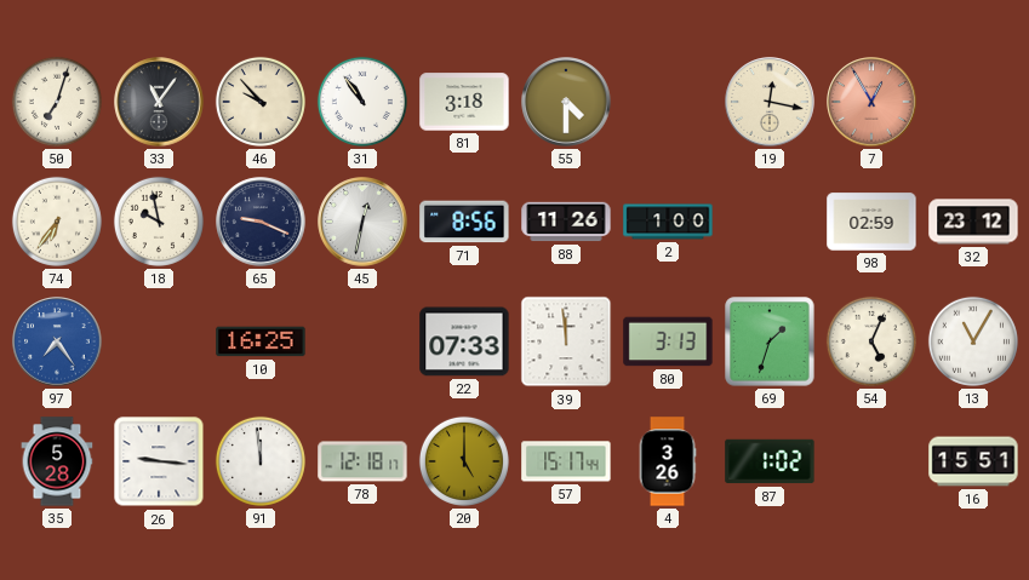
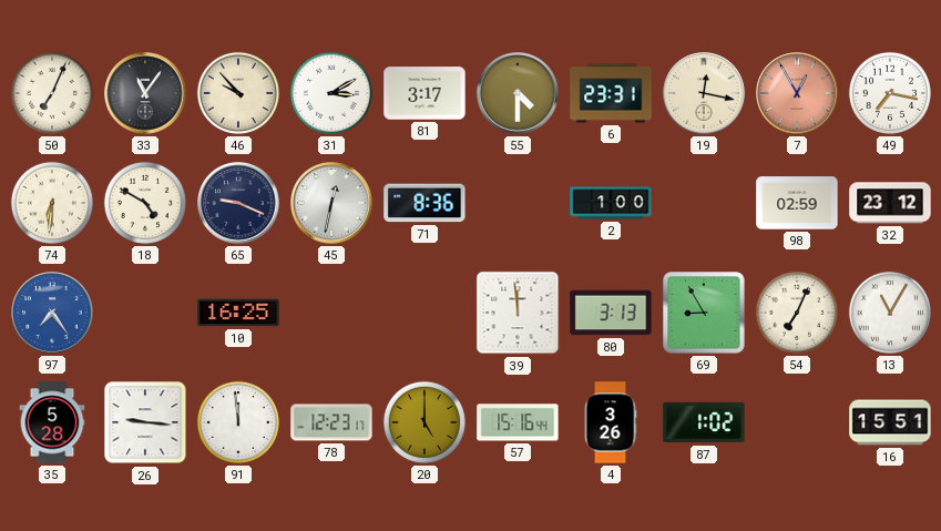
50: 7:03 -> 7:04
31: 10:54 -> 3:10
81: 3:18 -> 3:17
6: none -> 23:31
49: none -> 7:17
74: 6:36 -> 6:31
18: 9:58 -> 4:50
71: 8:56 -> 8:36
88: 11:26 -> none
22: 07:33 -> none
69: 1:33 -> 8:55
54: 5:04 -> 7:04
78: 12:18 -> 12:23
57: 15:17 -> 15:16
